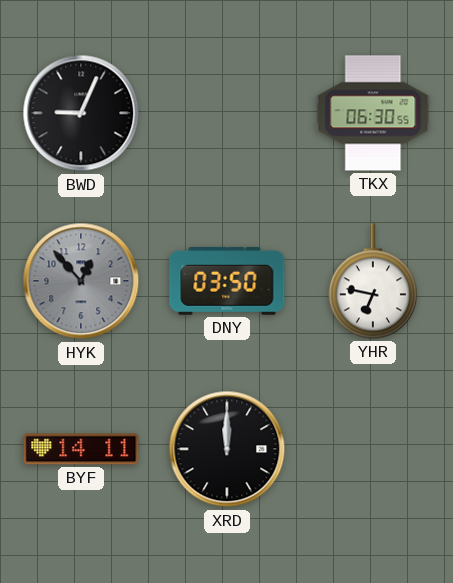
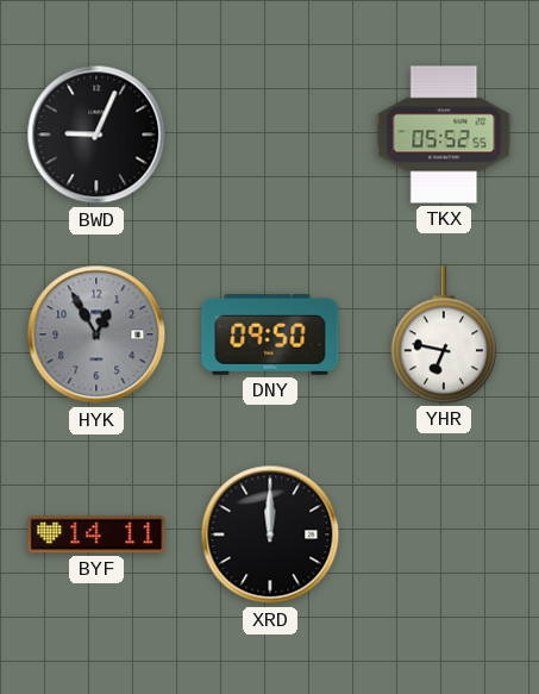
TKX: 06:30 -> 05:52
HYK: 12:53 -> 12:55
DNY: 03:50 -> 09:50
